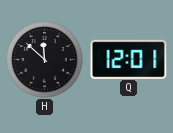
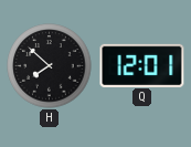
H: 11:52 -> 7:52
